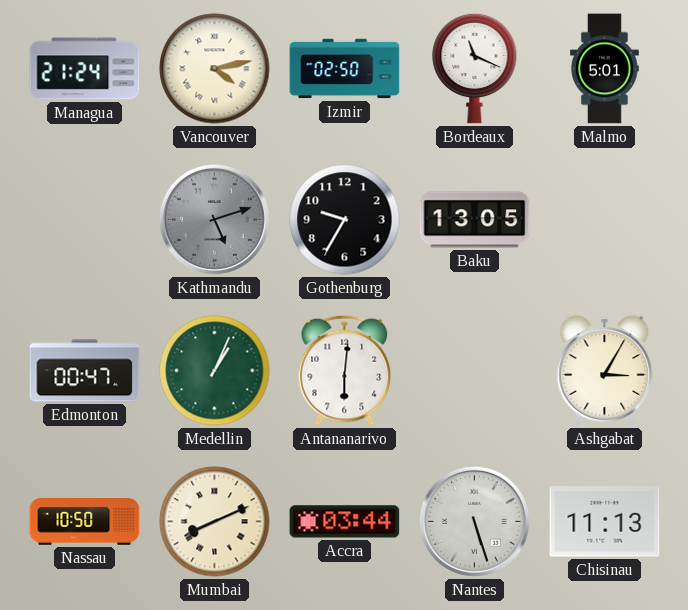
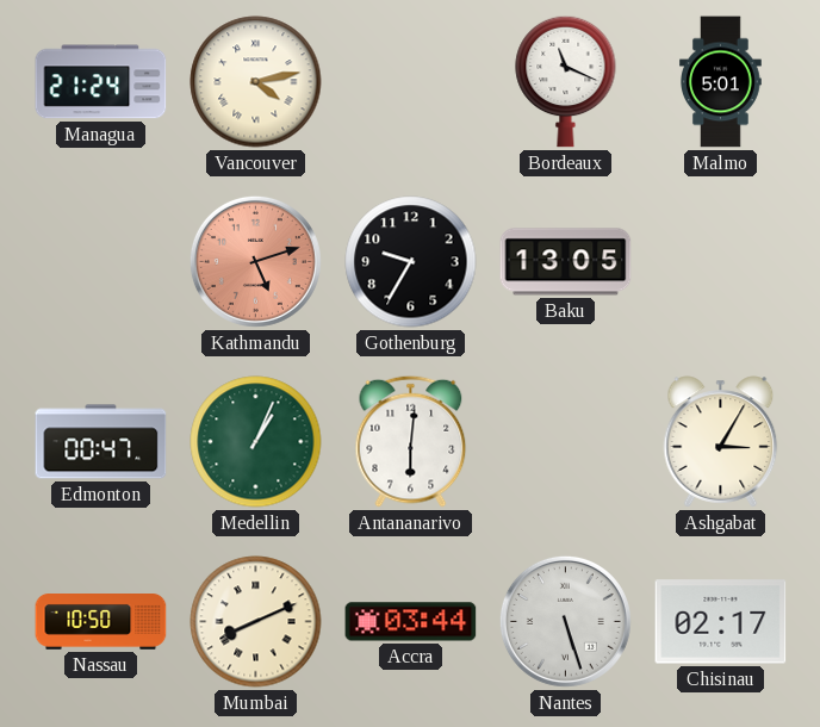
Izmir: 02:50 -> none
Kathmandu dial: grey -> salmon
Chisinau: 11:13 -> 02:17
